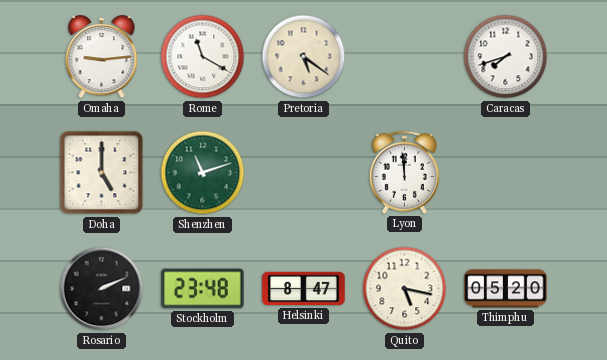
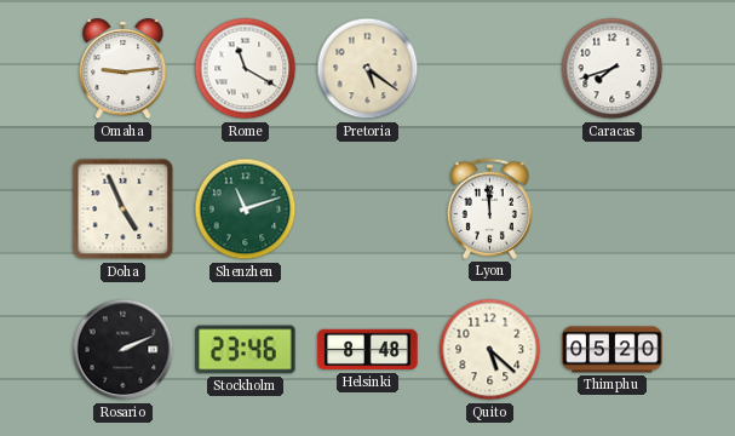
Doha: 5:00 -> 4:56
Stockholm: 23:48 -> 23:46
Helsinki: 8:47 -> 8:48
Quito: 5:17 -> 5:22
